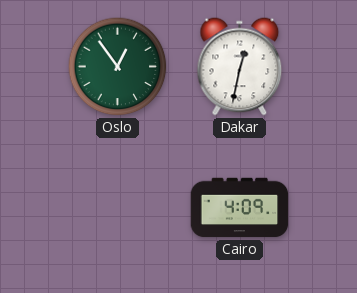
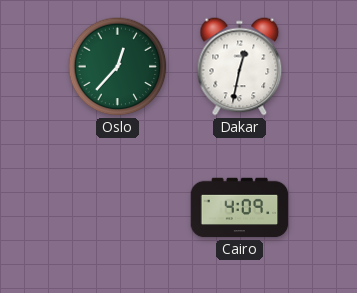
Oslo: 12:54 -> 12:37
